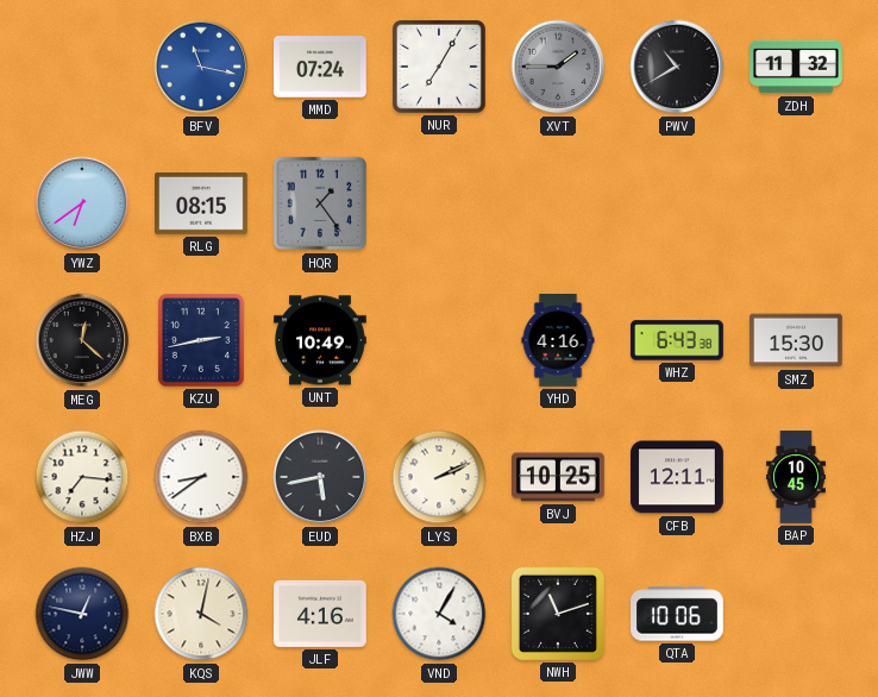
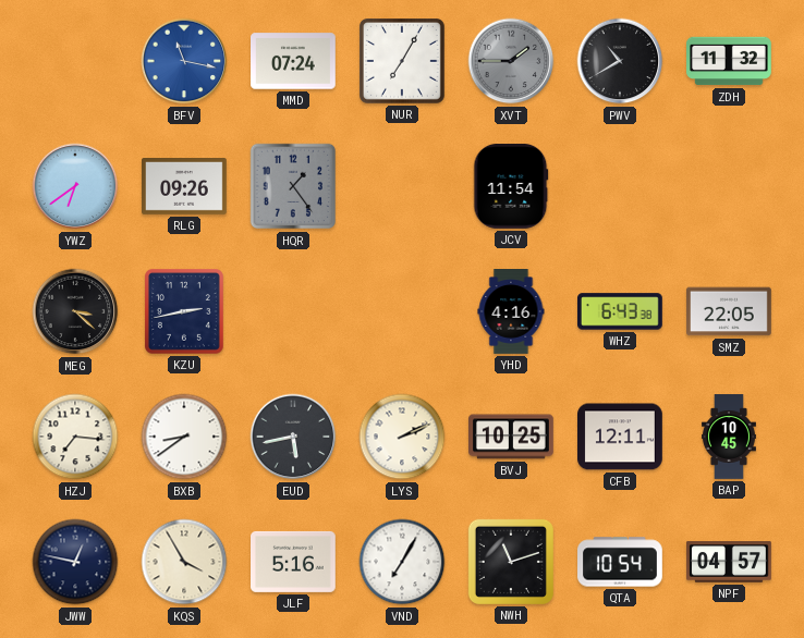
RLG: 08:15 -> 09:26
JCV: none -> 11:54
MEG: 12:22 -> 3:22
UNT: 10:49 -> none
SMZ: 15:30 -> 22:05
KQS: 4:02 -> 3:55
JLF: 4:16 -> 5:16
VND: 4:05 -> 7:05
QTA: 10:06 -> 10:54
NPF: none -> 04:57
